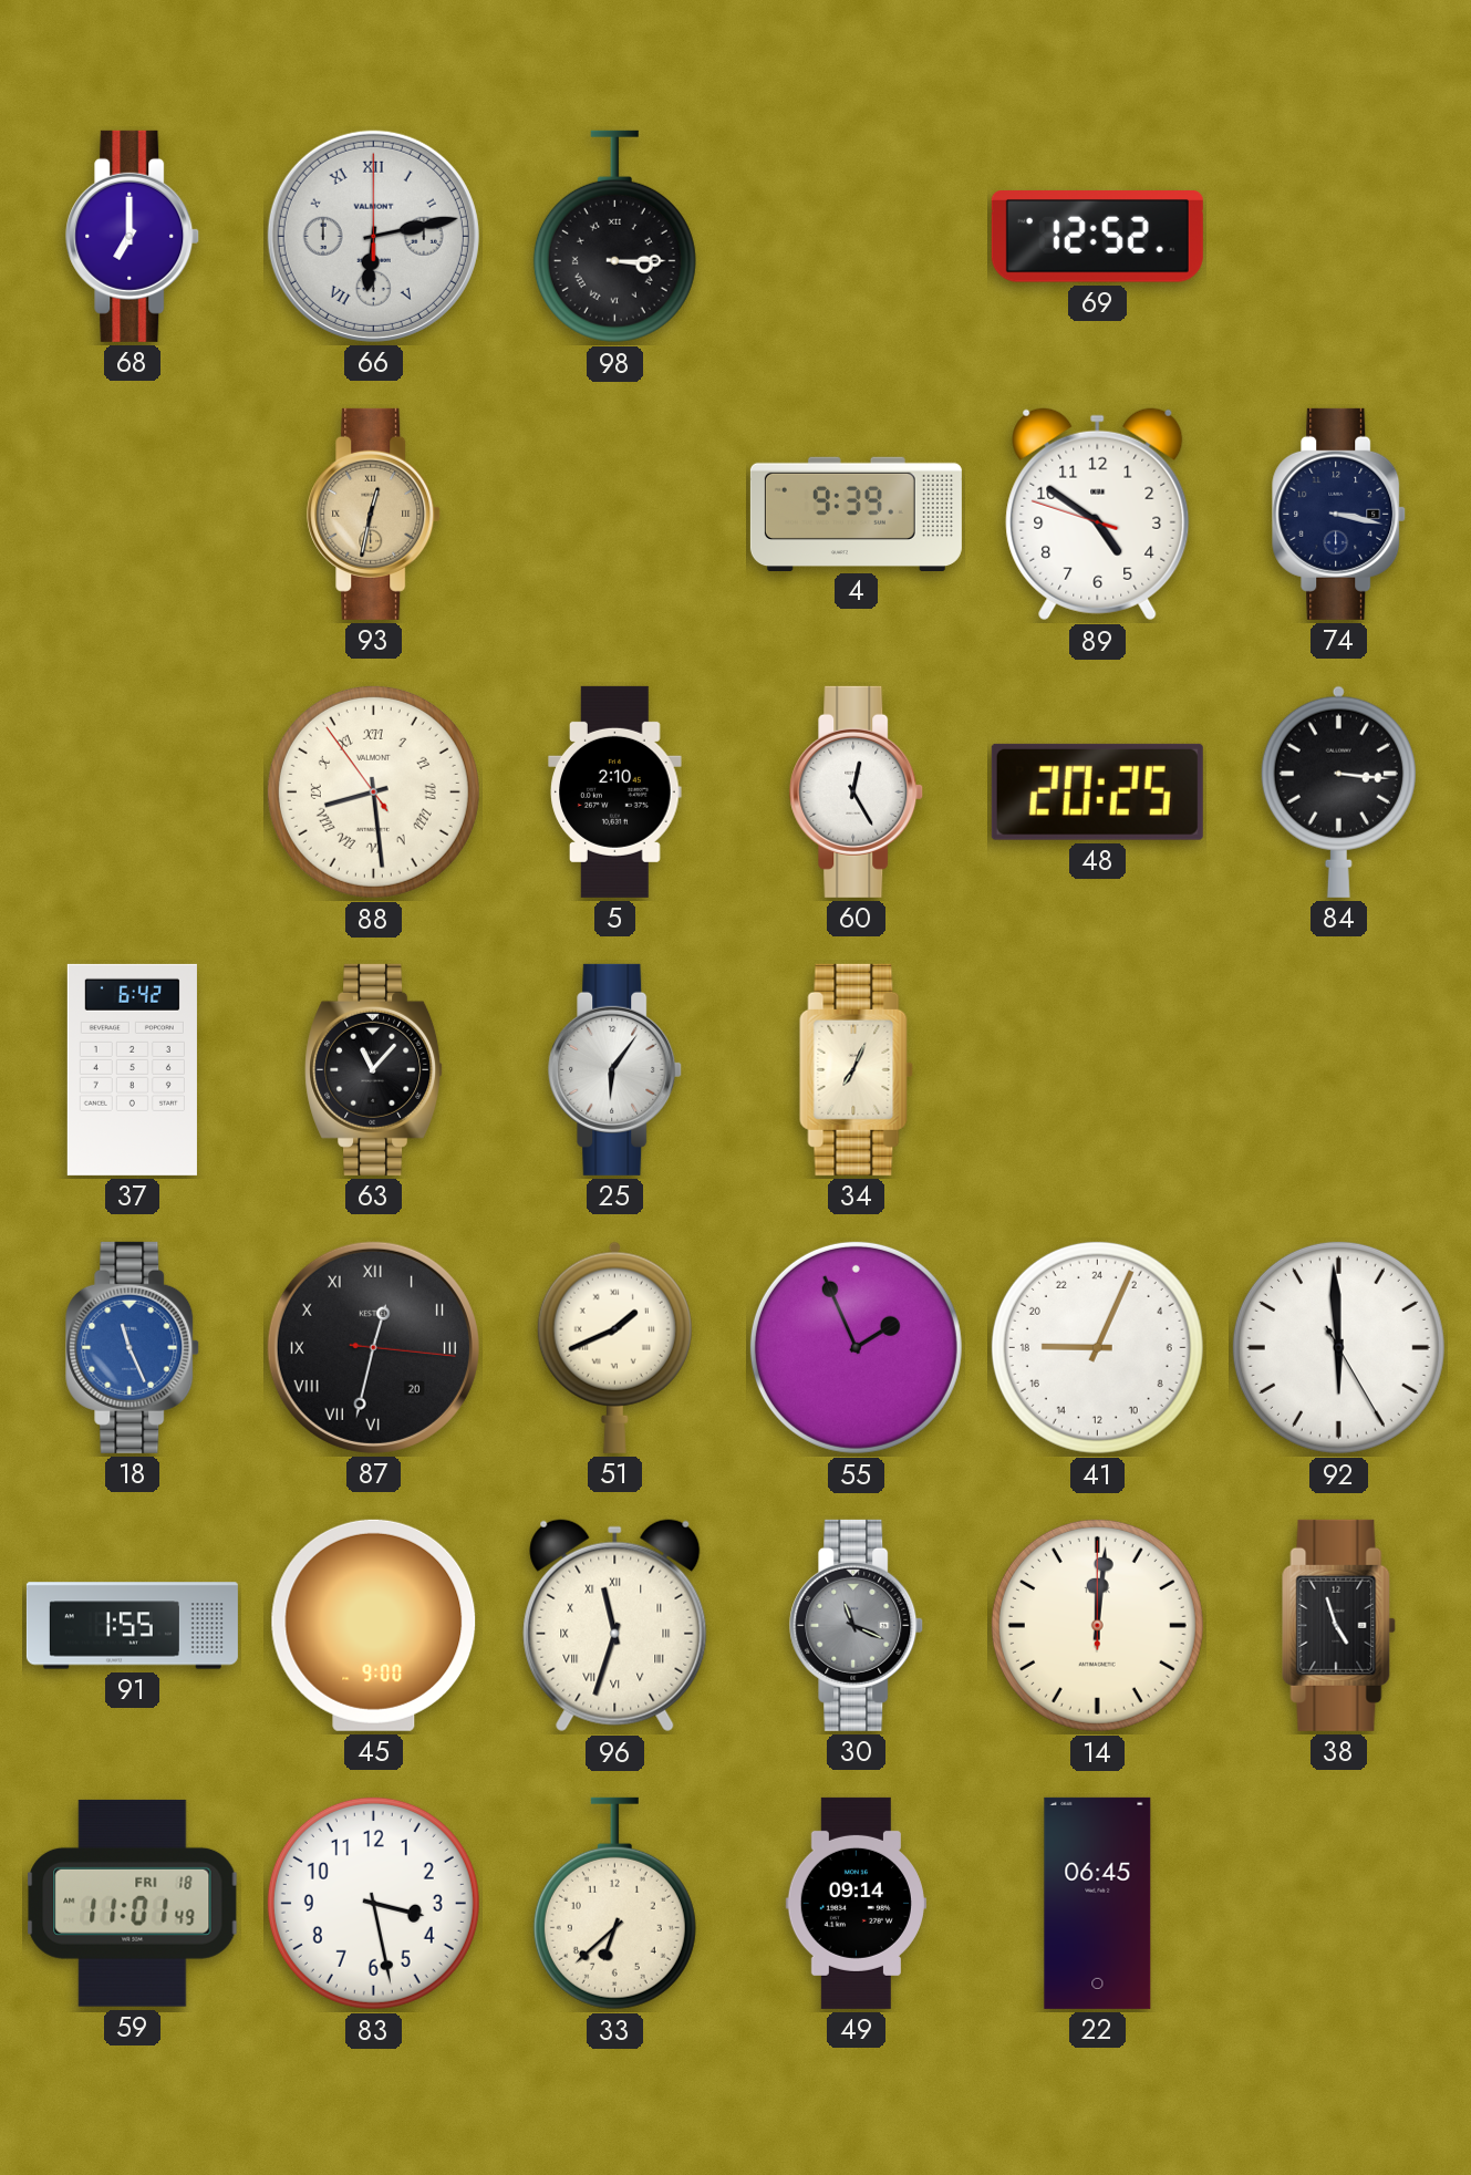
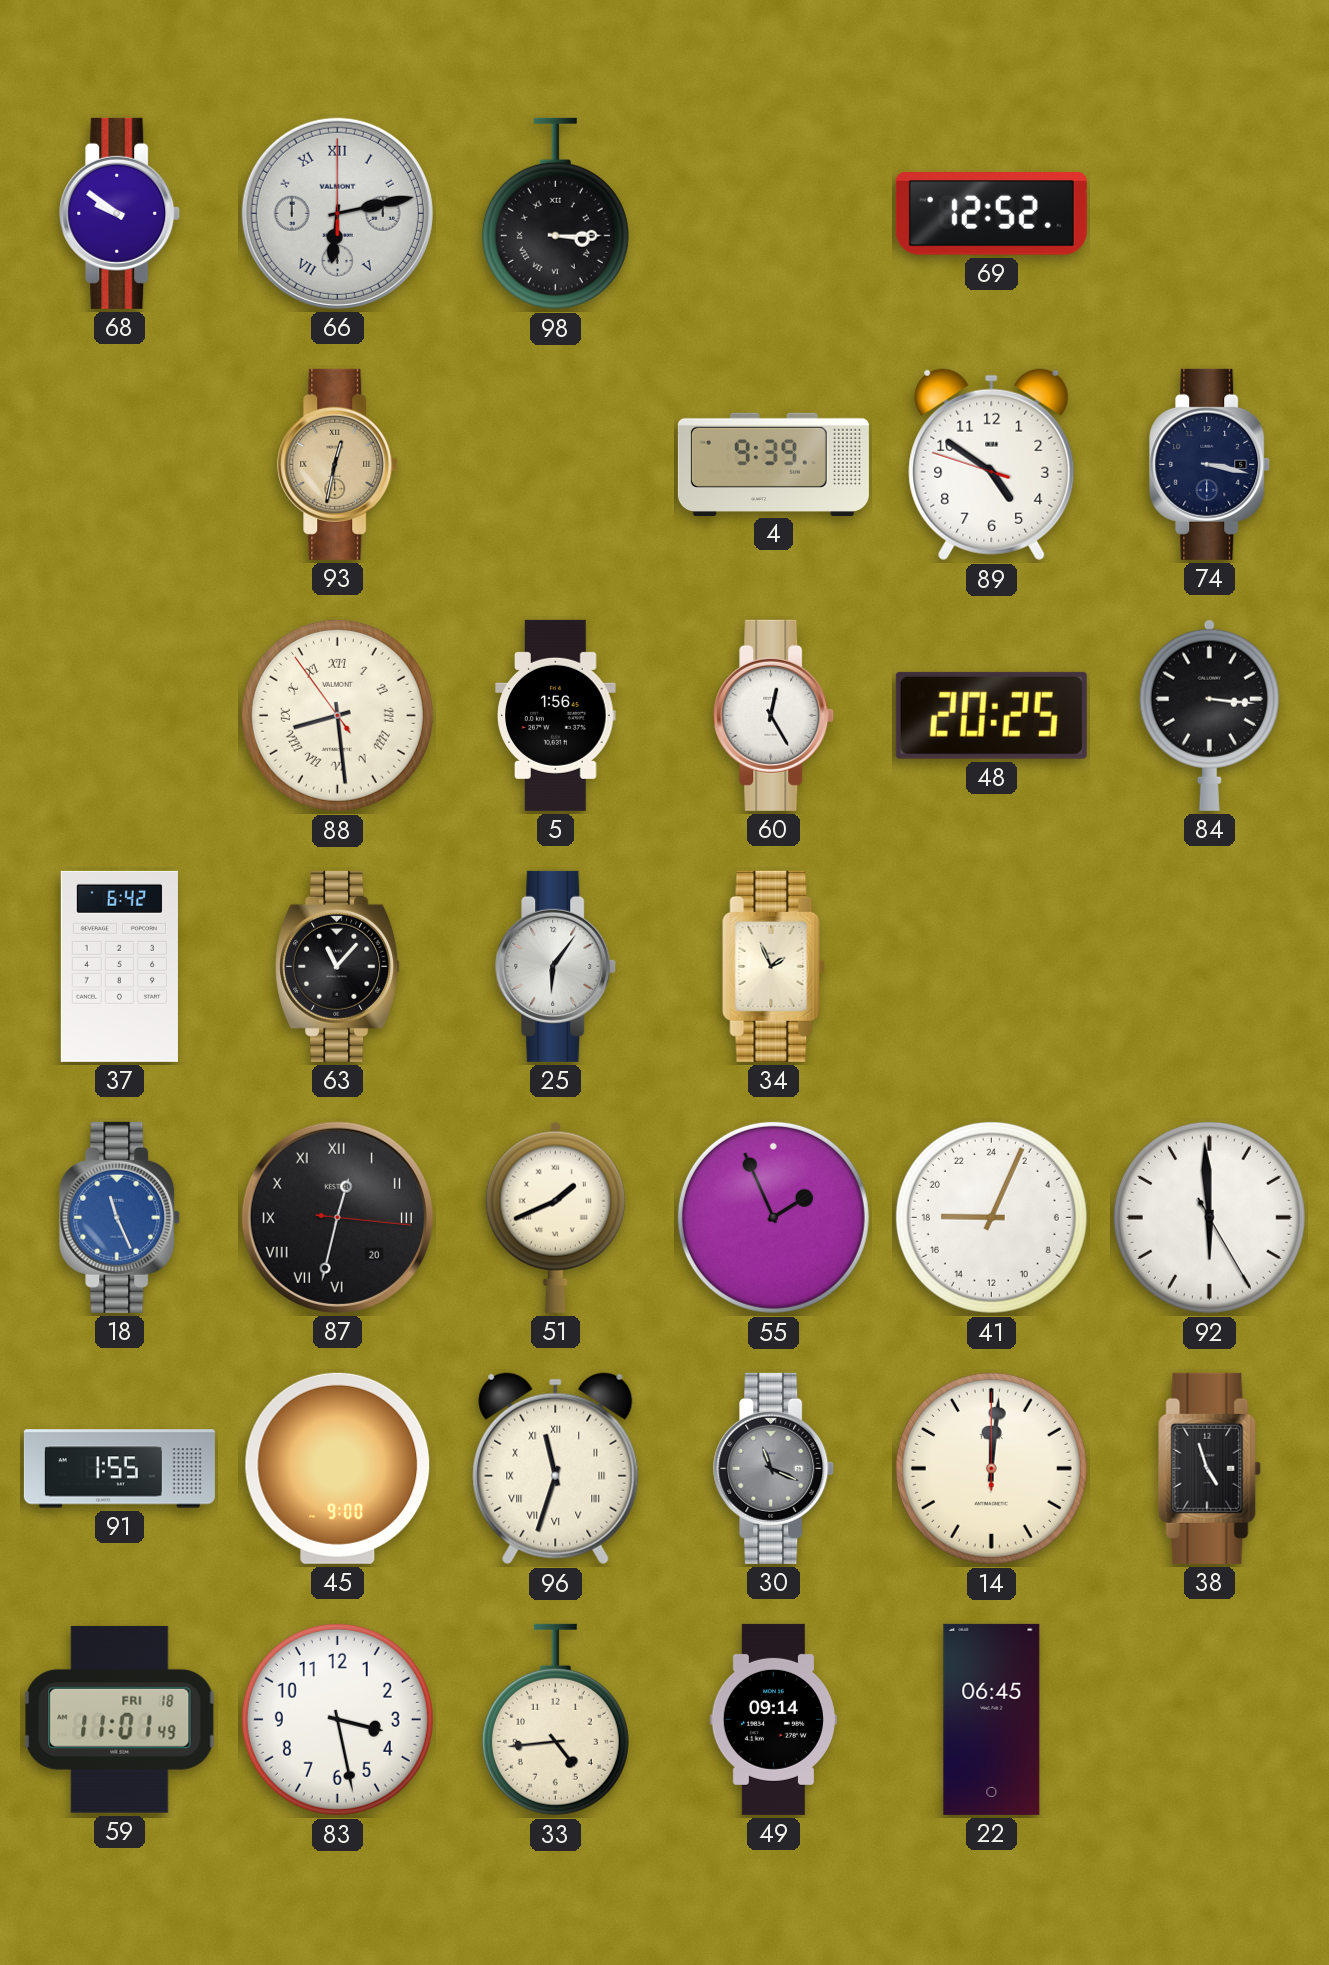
68: 7:00 -> 9:51
5: 2:10 -> 1:56
34: 7:04 -> 1:56
33: 6:38 -> 4:44
